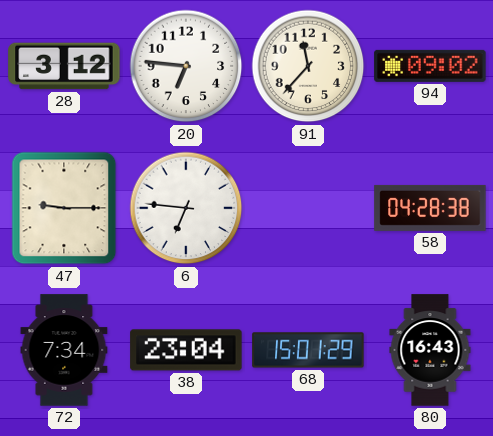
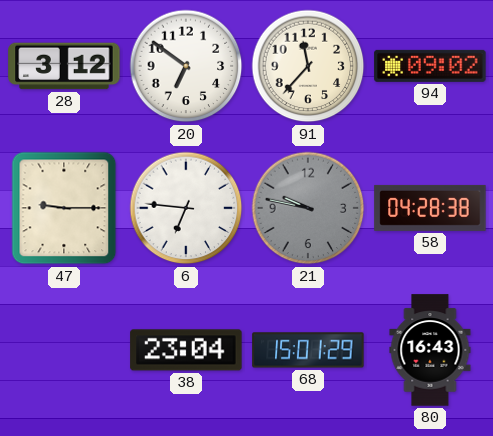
20: 6:46 -> 6:51
21: none -> 9:47
72: 7:34 -> none
